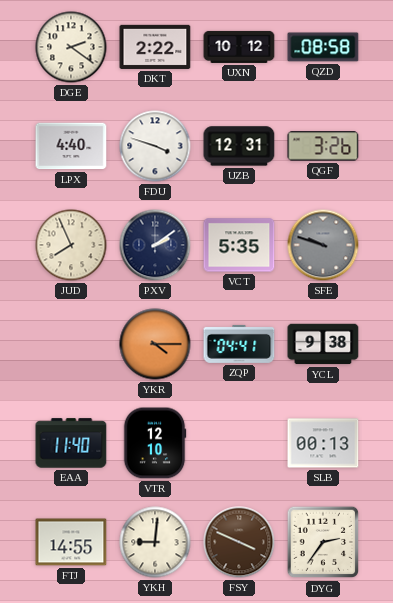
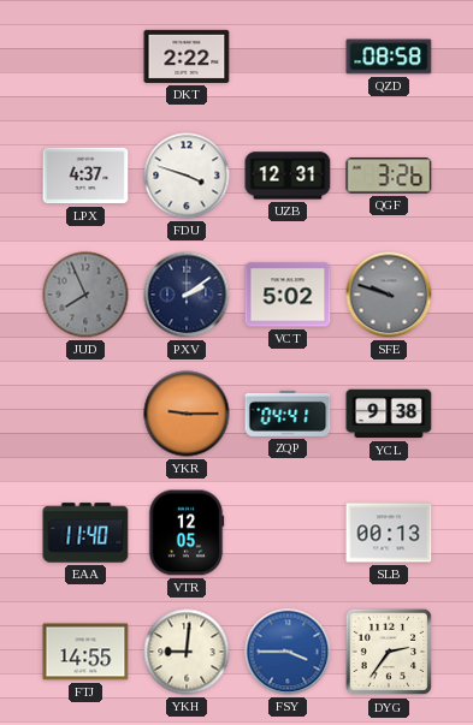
DGE: 2:21 -> none
UXN: 10:12 -> none
LPX: 4:40 -> 4:37
JUD dial: cream -> grey
VCT: 5:35 -> 5:02
YKR: 4:15 -> 9:15
VTR: 12:10 -> 12:05
FSY: 3:49 -> 3:45
FSY dial: brown -> blue
